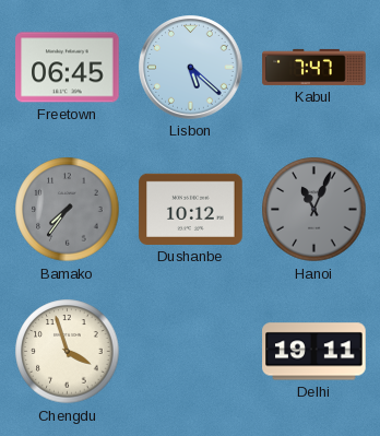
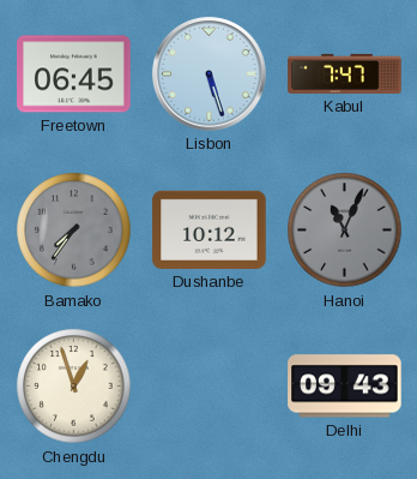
Lisbon: 5:22 -> 5:27
Chengdu: 3:57 -> 12:57
Delhi: 19:11 -> 09:43
